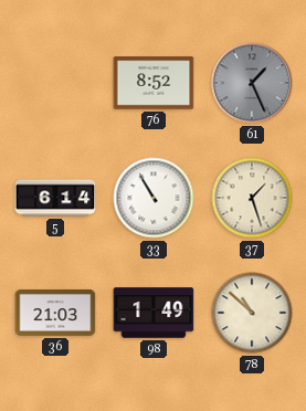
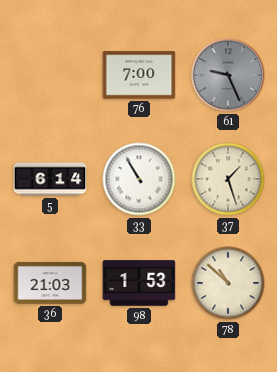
76: 8:52 -> 7:00
61: 1:26 -> 9:26
98: 1:49 -> 1:53
